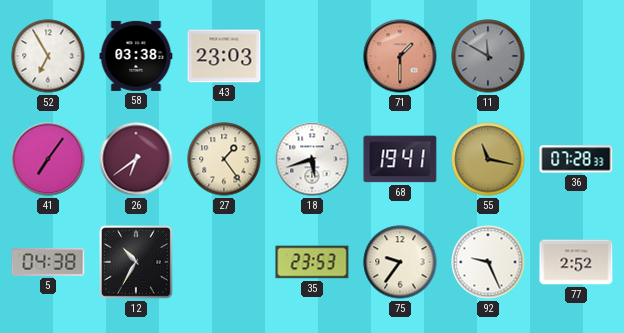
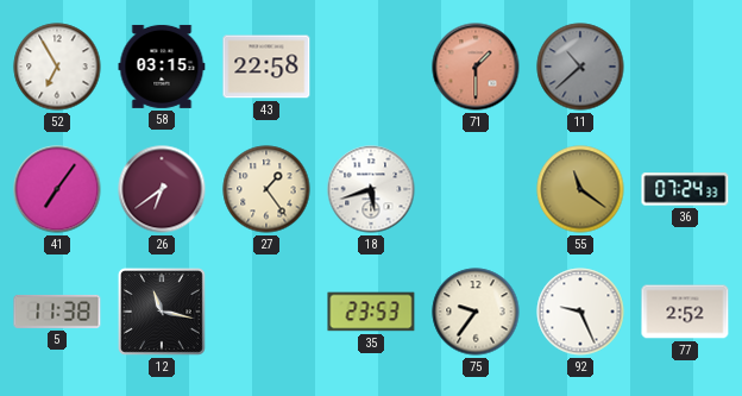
58: 03:38 -> 03:15
43: 23:03 -> 22:58
11: 11:50 -> 10:38
68: 19:41 -> none
55: 11:17 -> 11:21
36: 07:28 -> 07:24
5: 04:38 -> 11:38
12: 10:35 -> 11:17
